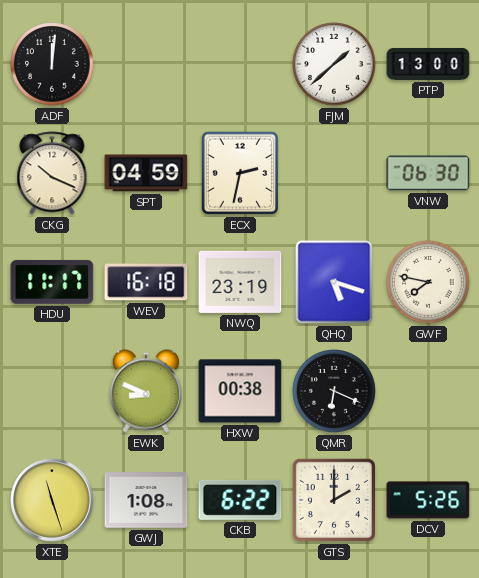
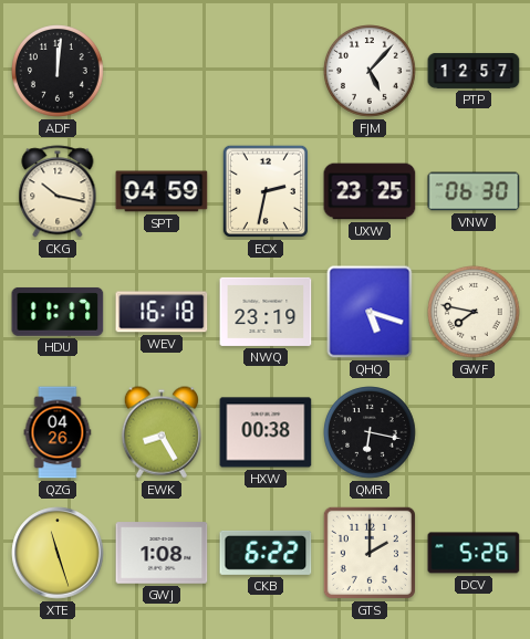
FJM: 1:38 -> 5:07
PTP: 13:00 -> 12:57
CKG: 10:19 -> 10:17
UXW: none -> 23:25
QZG: none -> 04:26
EWK: 8:49 -> 8:25
QMR: 6:19 -> 6:17
